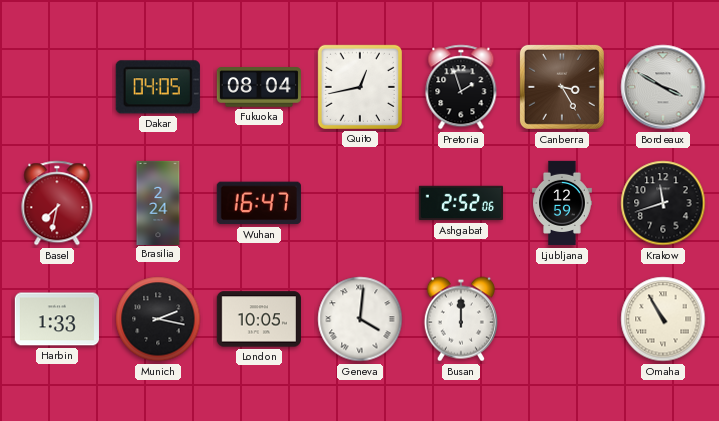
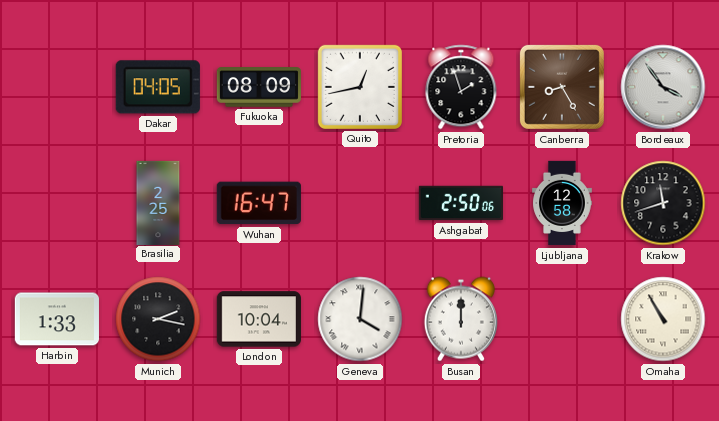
Fukuoka: 08:04 -> 08:09
Canberra: 3:25 -> 8:25
Bordeaux: 3:50 -> 3:54
Basel: 7:32 -> none
Brasilia: 2:24 -> 2:25
Ashgabat: 2:52 -> 2:50
Ljubljana: 12:59 -> 12:58
London: 10:05 -> 10:04
